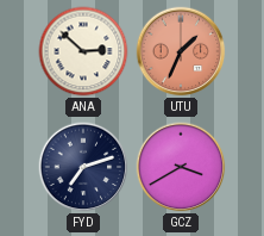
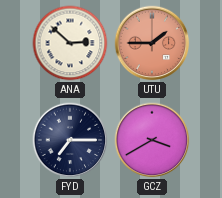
UTU: 1:34 -> 1:45
FYD: 7:12 -> 7:15
